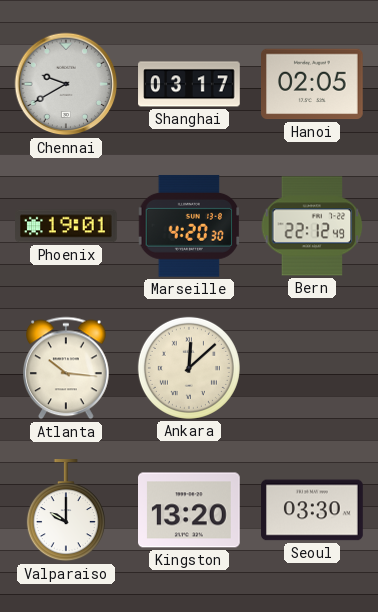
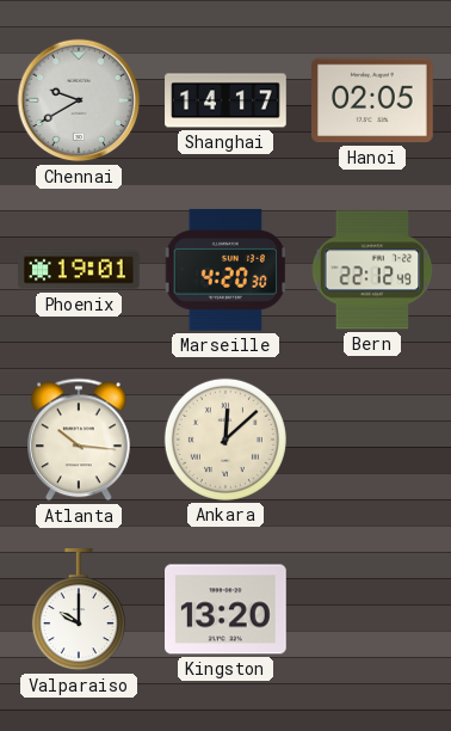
Shanghai: 03:17 -> 14:17
Seoul: 03:30 -> none
